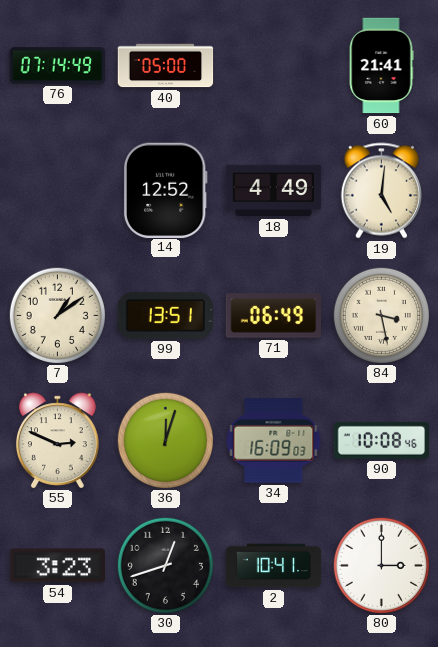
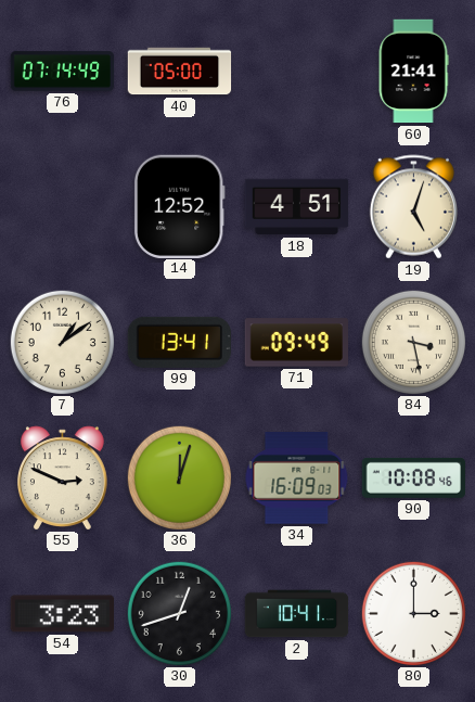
18: 4:49 -> 4:51
19: 5:01 -> 5:03
99: 13:51 -> 13:41
71: 06:49 -> 09:49
